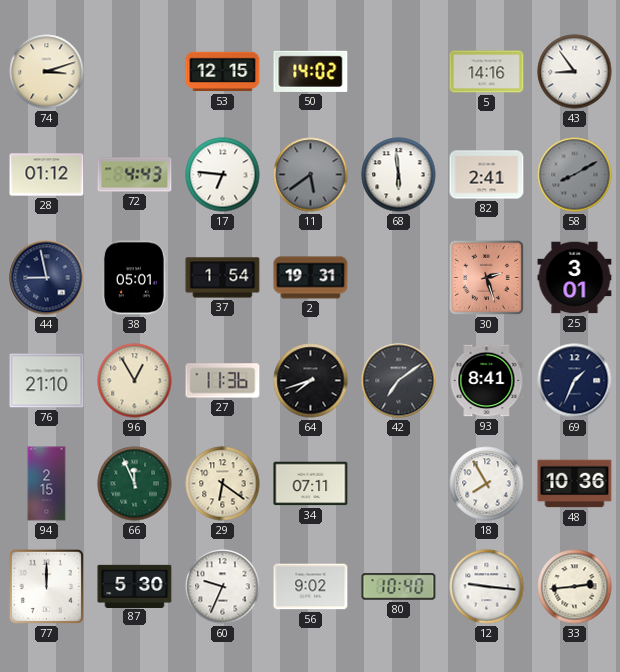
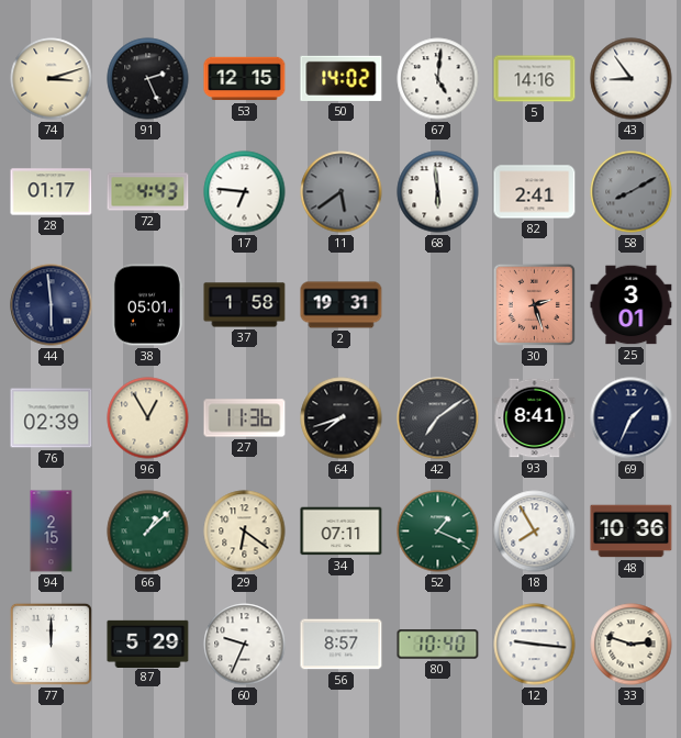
91: none -> 2:26
67: none -> 5:01
28: 01:12 -> 01:17
44: 8:58 -> 5:59
37: 1:54 -> 1:58
76: 21:10 -> 02:39
66: 11:56 -> 1:08
52: none -> 1:19
87: 5:30 -> 5:29
56: 9:02 -> 8:57
33: 2:44 -> 2:48
